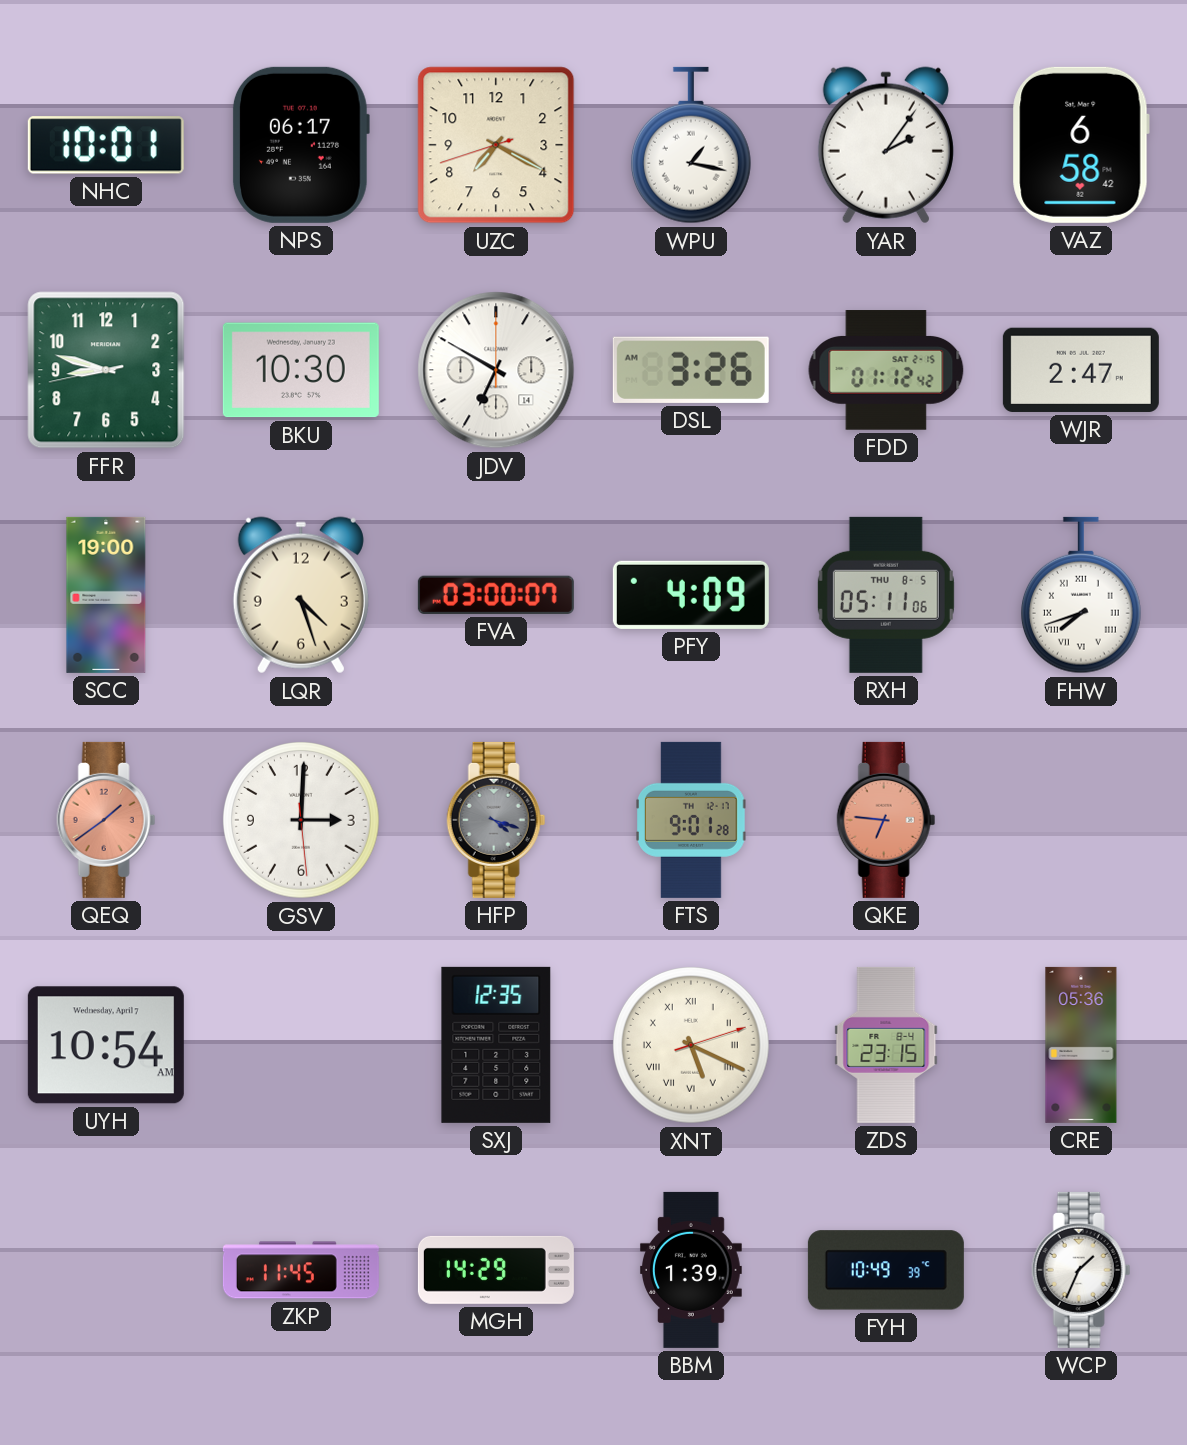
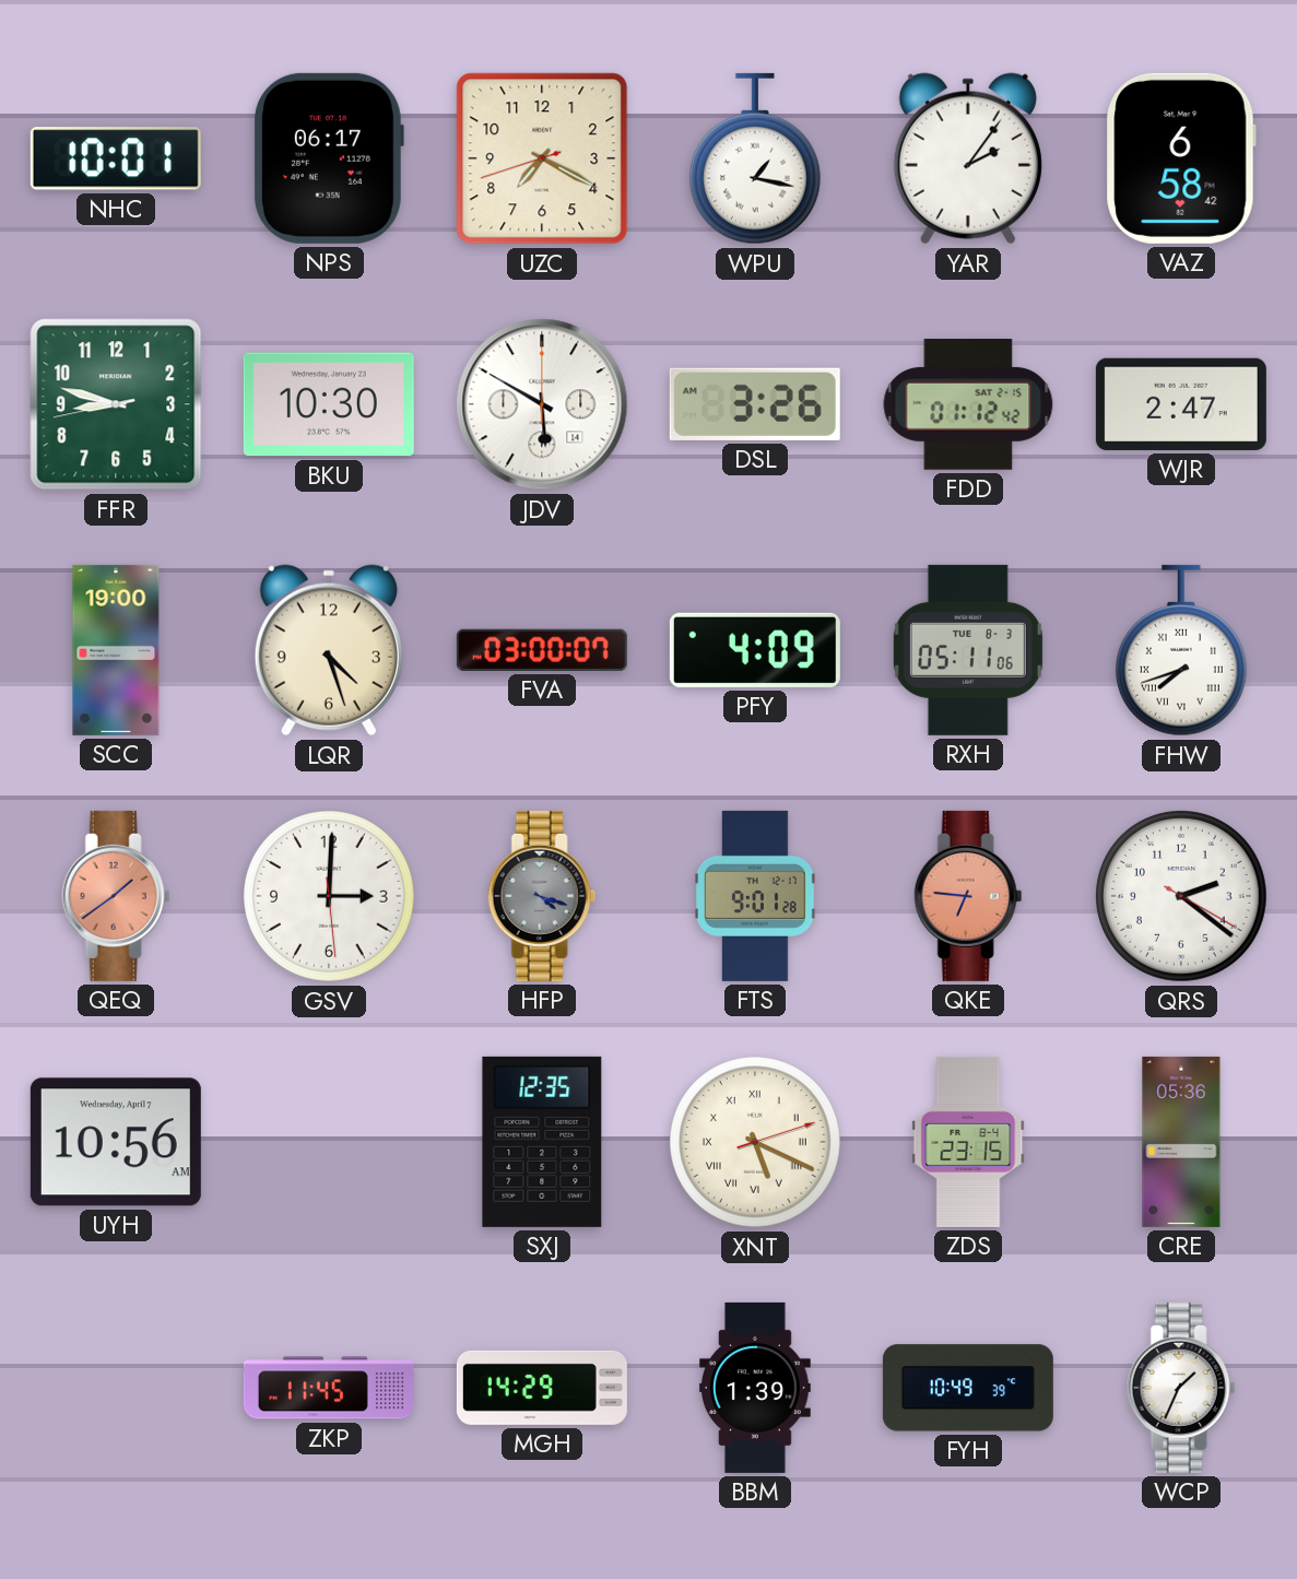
JDV: 6:50 -> 5:50
RXH date: THU 8-5 -> TUE 8-3
QRS: none -> 2:21
UYH: 10:54 -> 10:56
